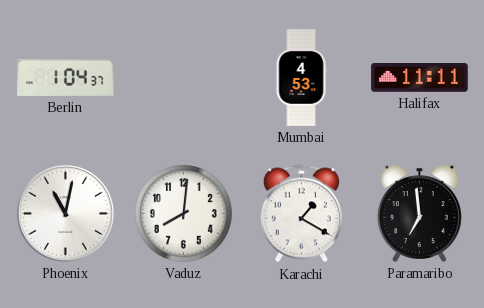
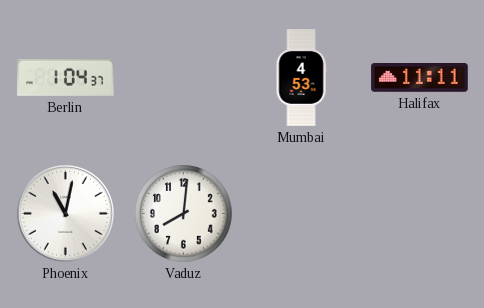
Karachi: 1:20 -> none
Paramaribo: 6:59 -> none
